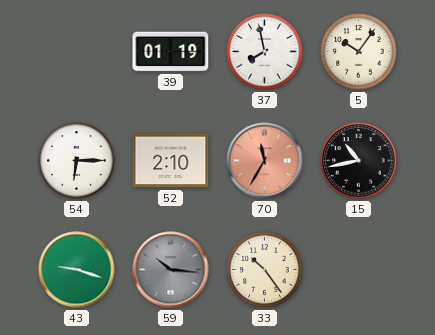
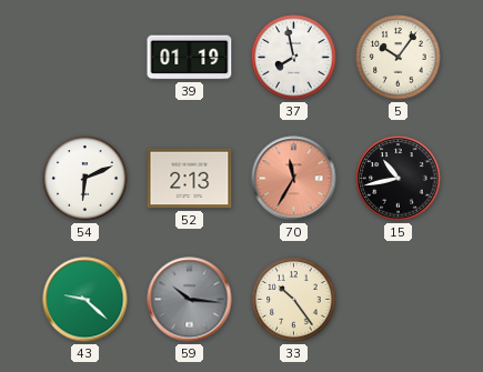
54: 6:15 -> 6:11
52: 2:10 -> 2:13
43: 9:18 -> 9:22
